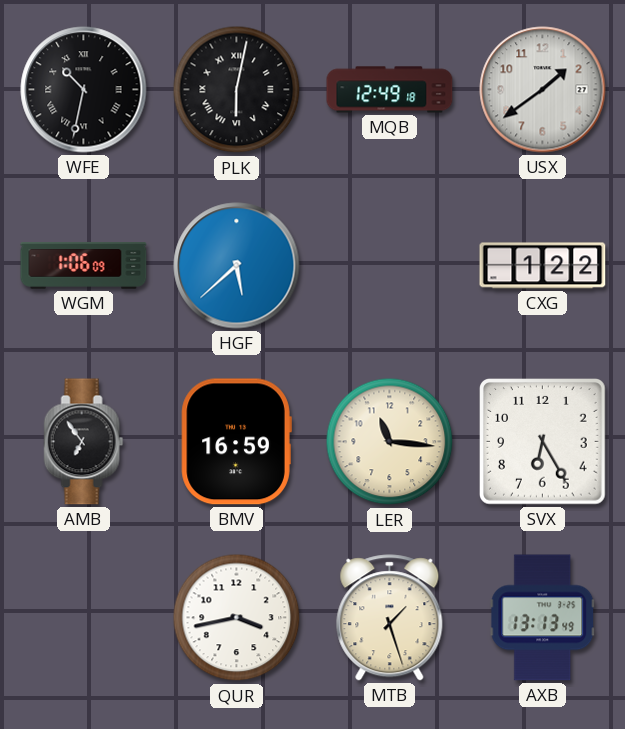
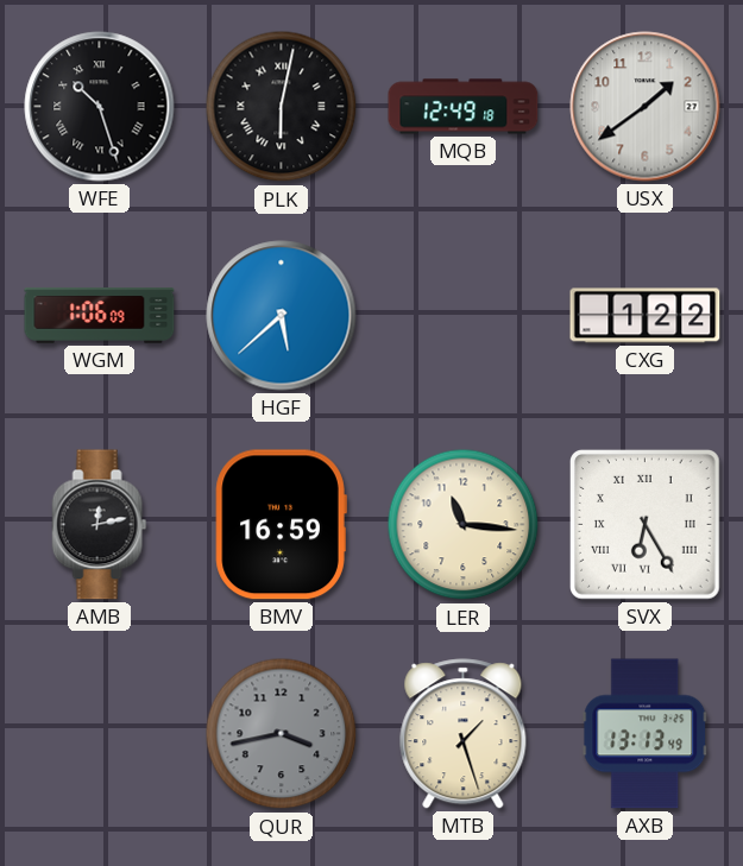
WFE: 10:32 -> 10:27
AMB: 6:54 -> 12:13
SVX numerals: Arabic -> Roman
QUR dial: white -> grey
